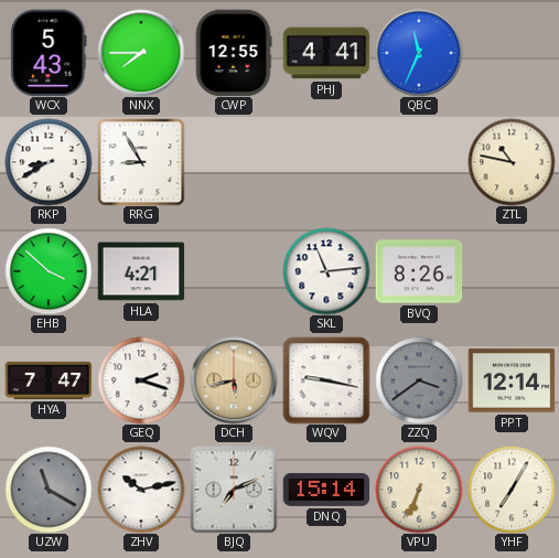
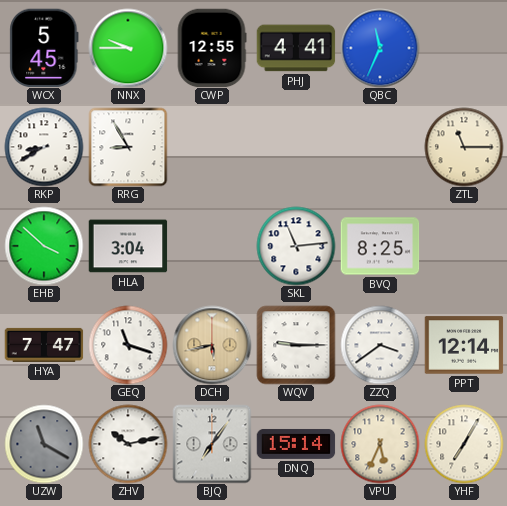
WCX: 5:43 -> 5:45
NNX: 7:45 -> 9:45
ZTL: 10:47 -> 11:15
HLA: 4:21 -> 3:04
BVQ: 8:26 -> 8:25
GEQ: 2:18 -> 11:18
WQV: 9:17 -> 9:15
ZZQ dial: grey -> white
BJQ: 7:11 -> 7:06
VPU: 6:34 -> 5:34
